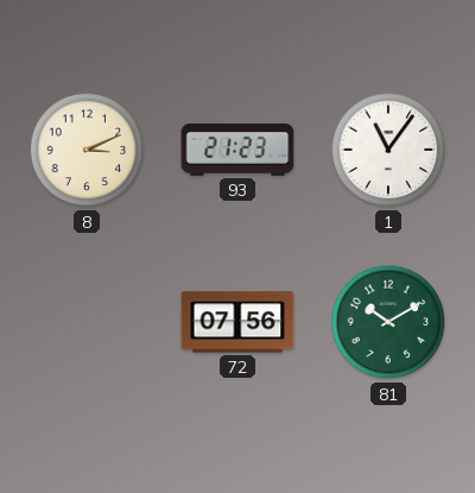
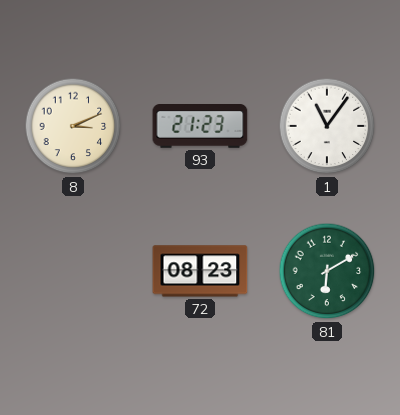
72: 07:56 -> 08:23
81: 10:10 -> 6:10
